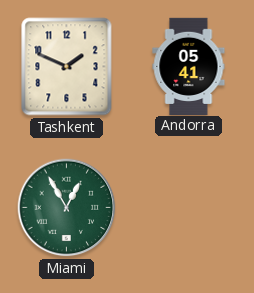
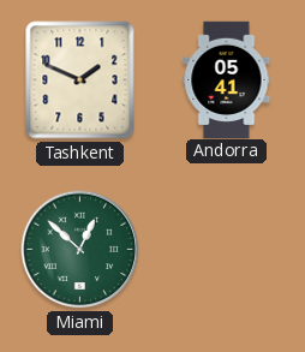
Miami: 12:55 -> 12:52
